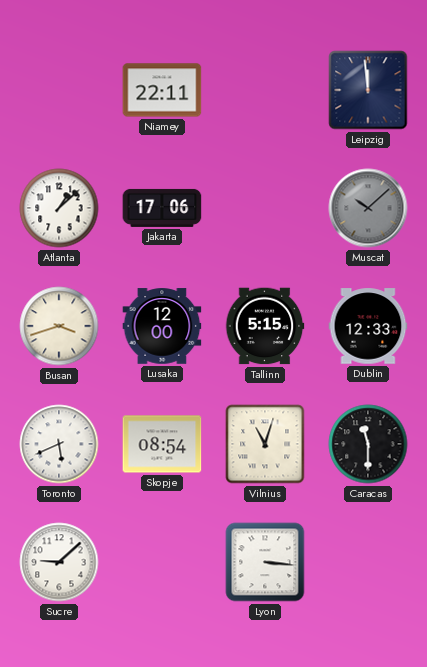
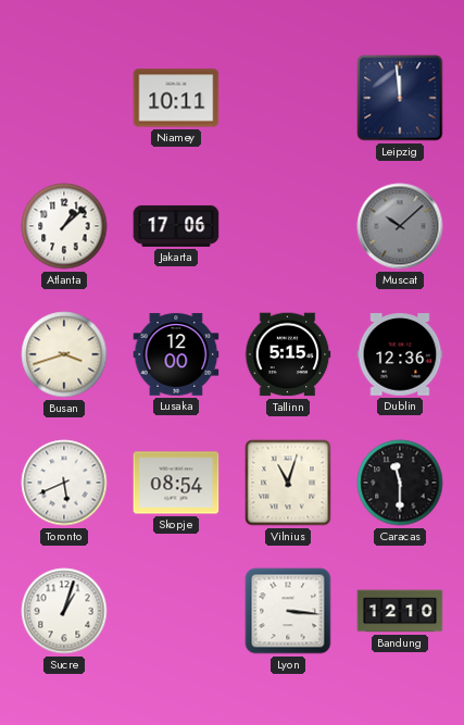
Niamey: 22:11 -> 10:11
Dublin: 12:33 -> 12:36
Sucre: 9:08 -> 1:03
Bandung: none -> 12:10
